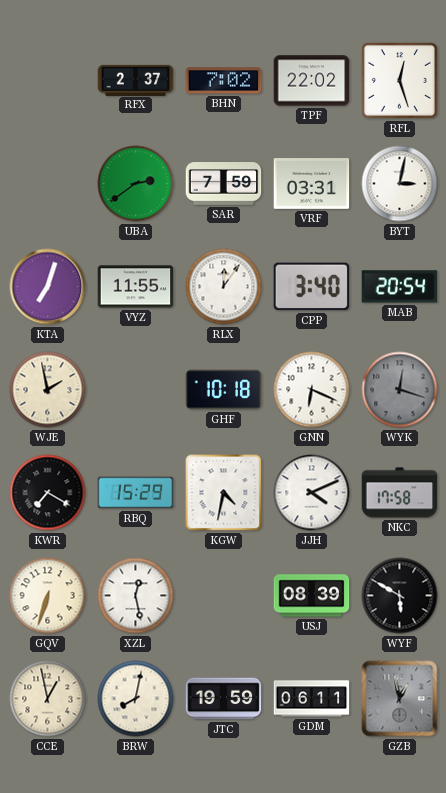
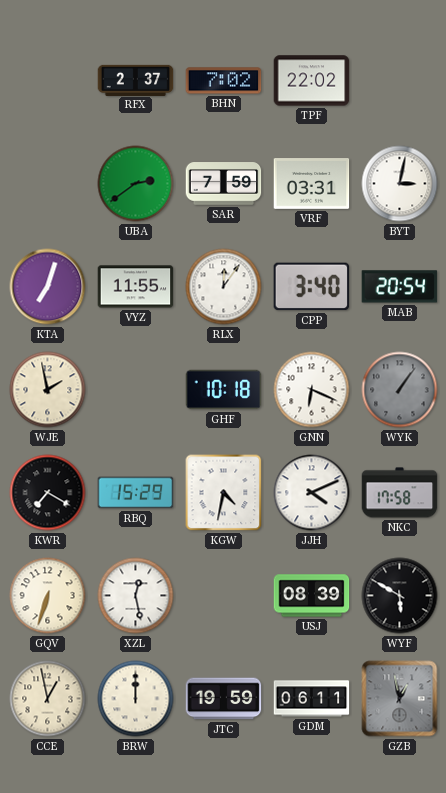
RFL: 12:27 -> none
WYK: 12:18 -> 1:06
BRW: 8:02 -> 12:00
